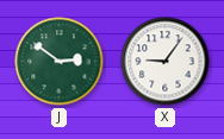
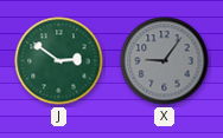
X dial: white -> grey
